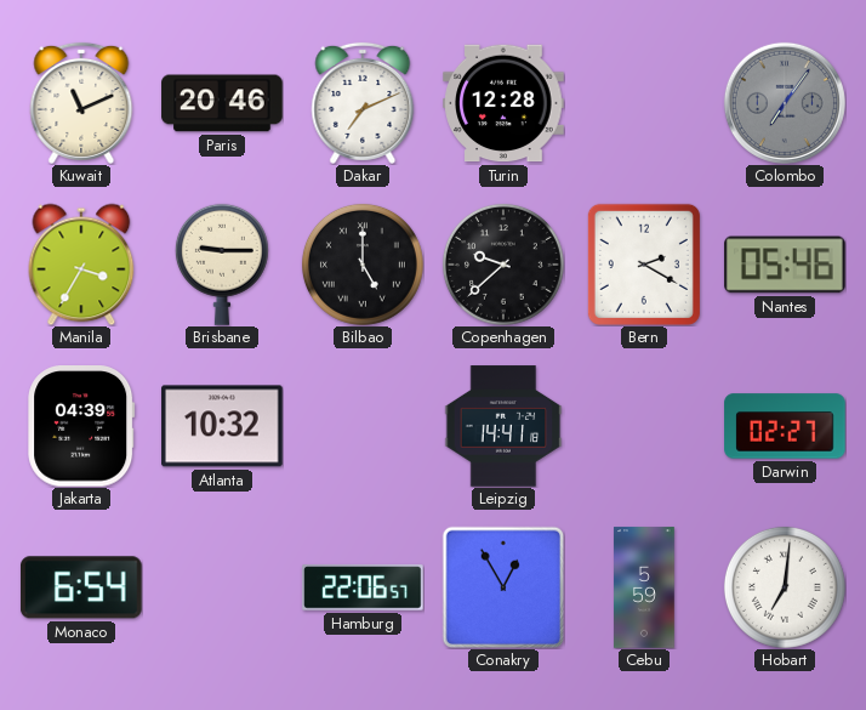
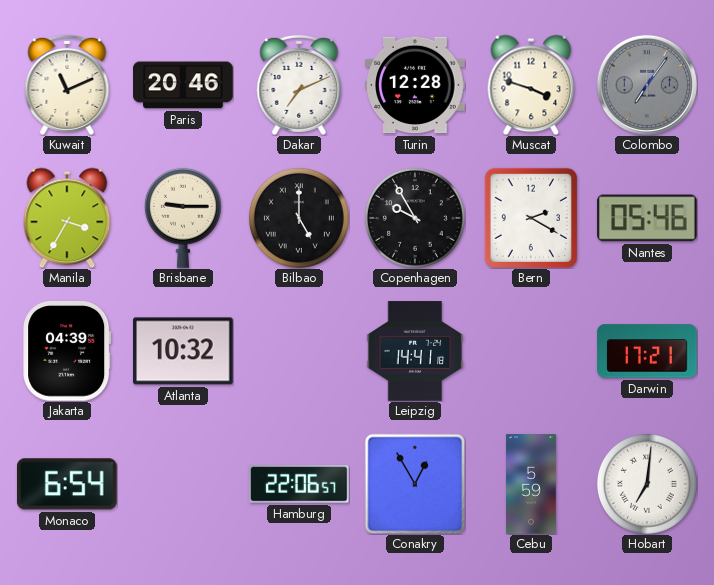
Muscat: none -> 3:48
Copenhagen: 9:38 -> 9:55
Darwin: 02:27 -> 17:21
